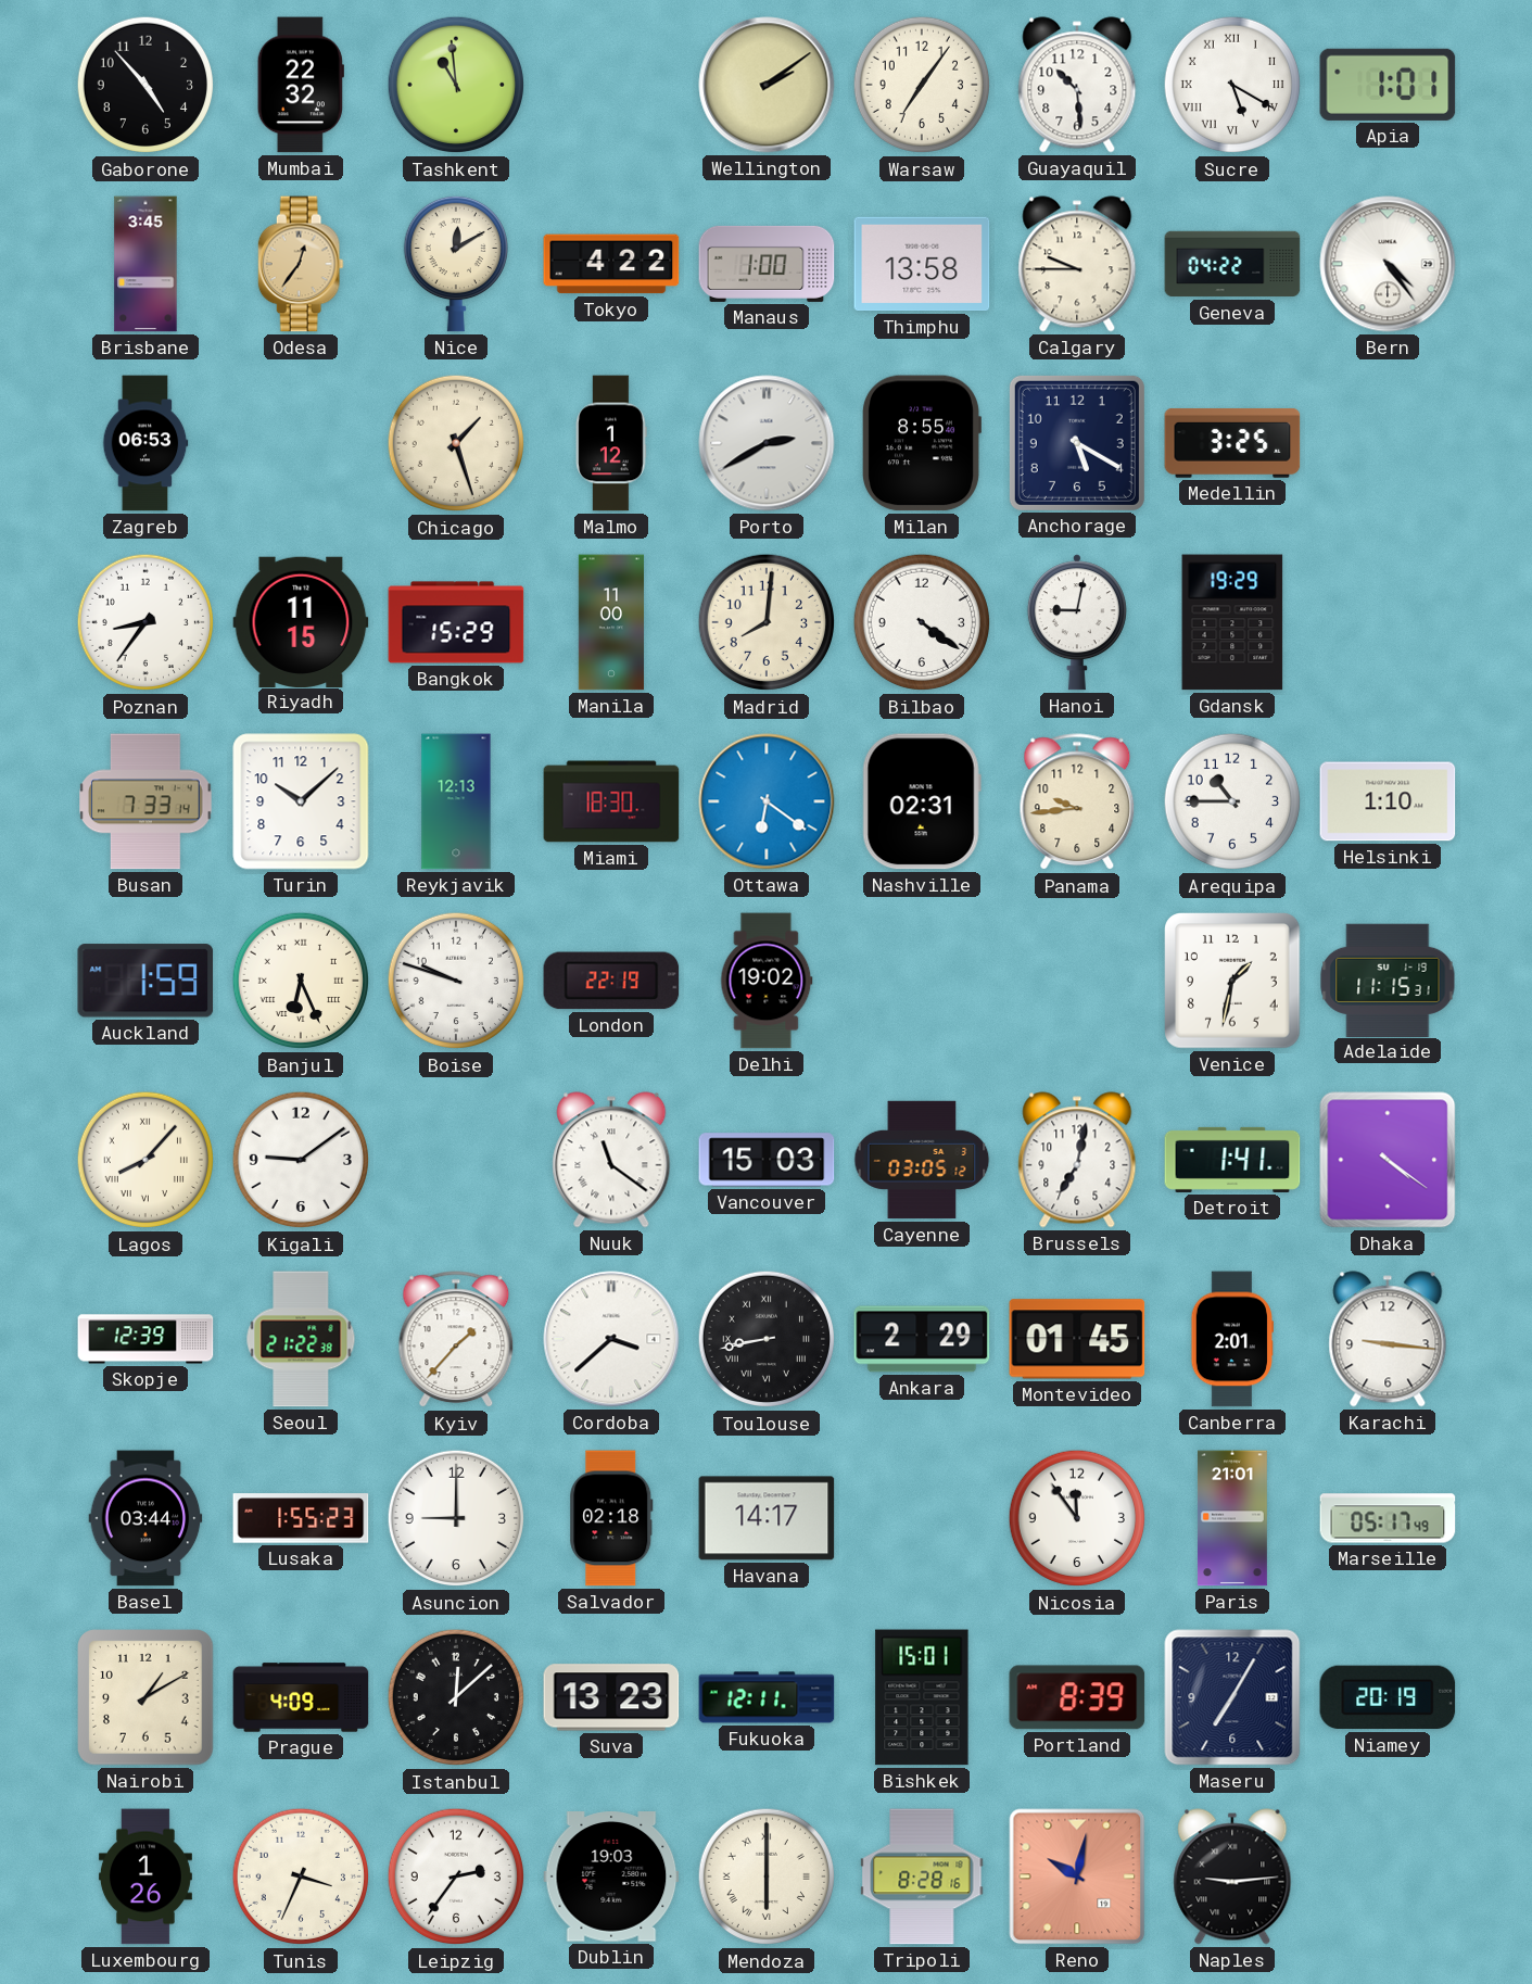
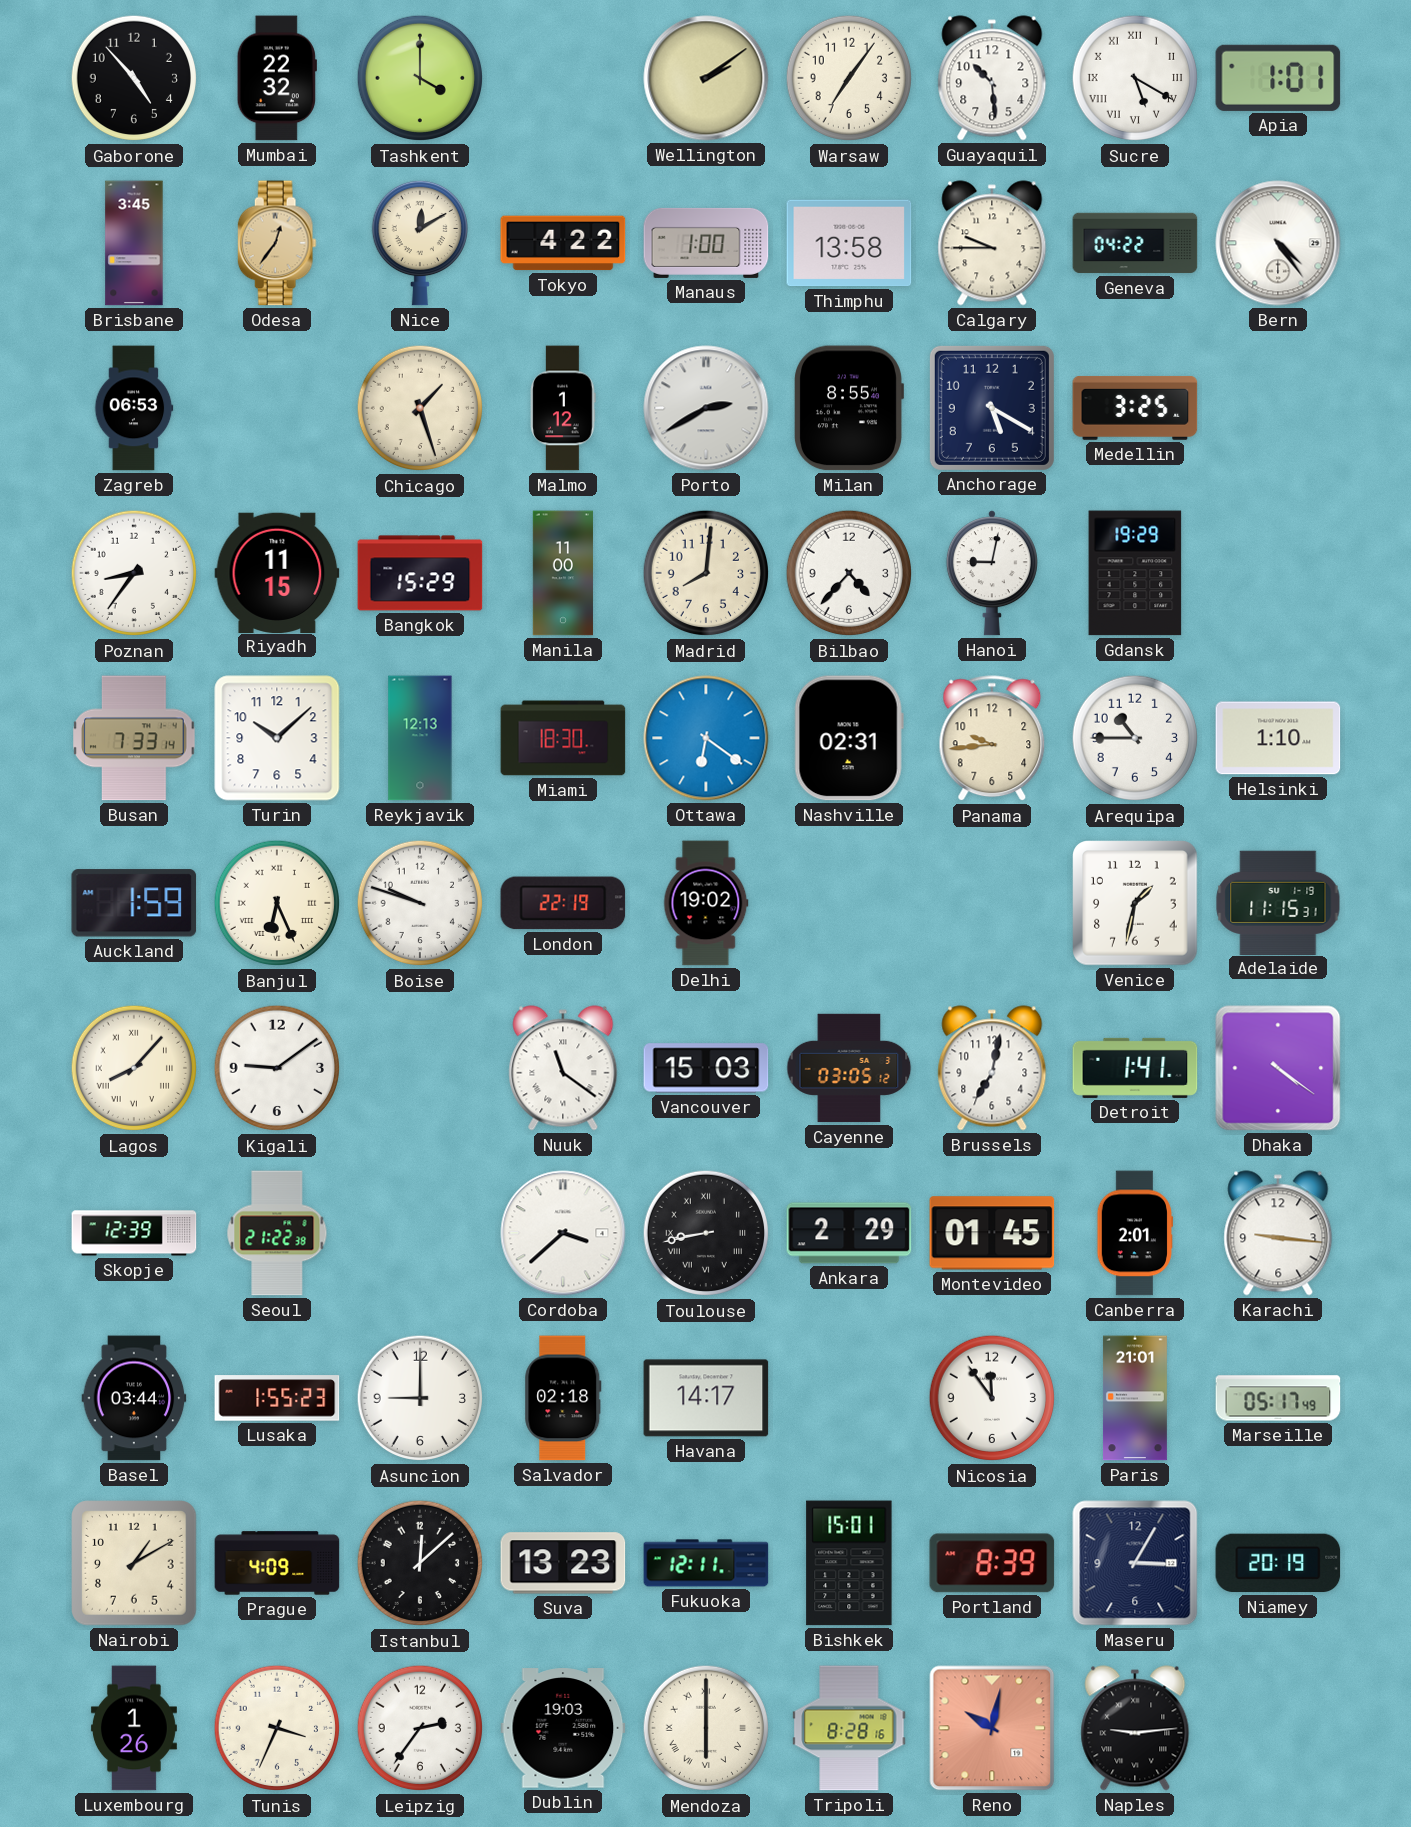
Tashkent: 10:59 -> 4:00
Bilbao: 4:21 -> 4:37
Kyiv: 1:37 -> none
Maseru: 7:05 -> 3:05
